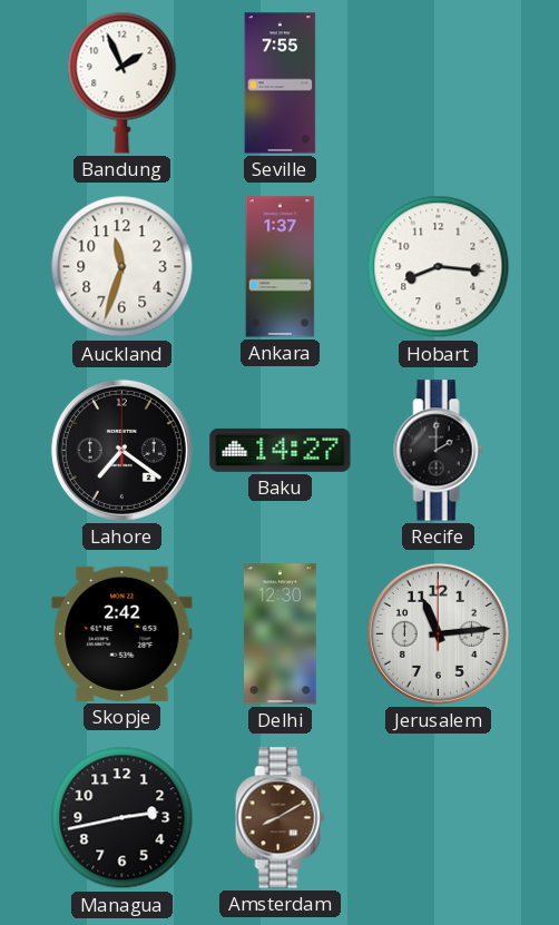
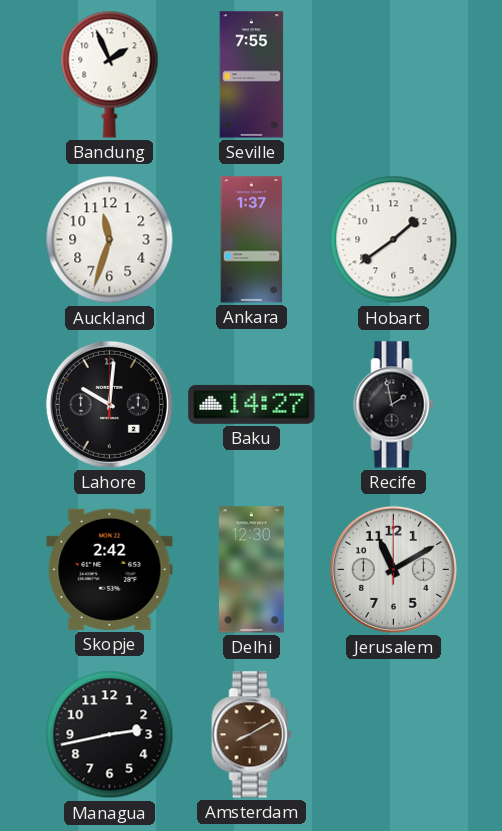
Hobart: 8:16 -> 1:39
Lahore: 7:21 -> 10:01
Recife: 2:00 -> 1:58
Jerusalem: 11:14 -> 11:10
